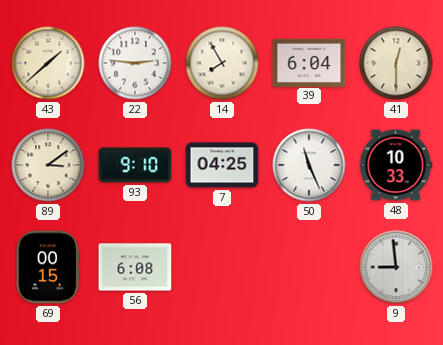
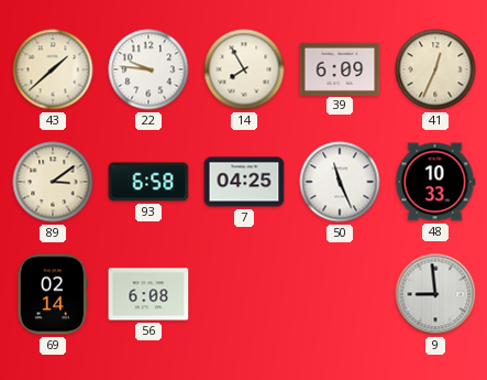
22: 2:46 -> 9:46
39: 6:04 -> 6:09
41: 12:30 -> 12:34
93: 9:10 -> 6:58
69: 00:15 -> 02:14
